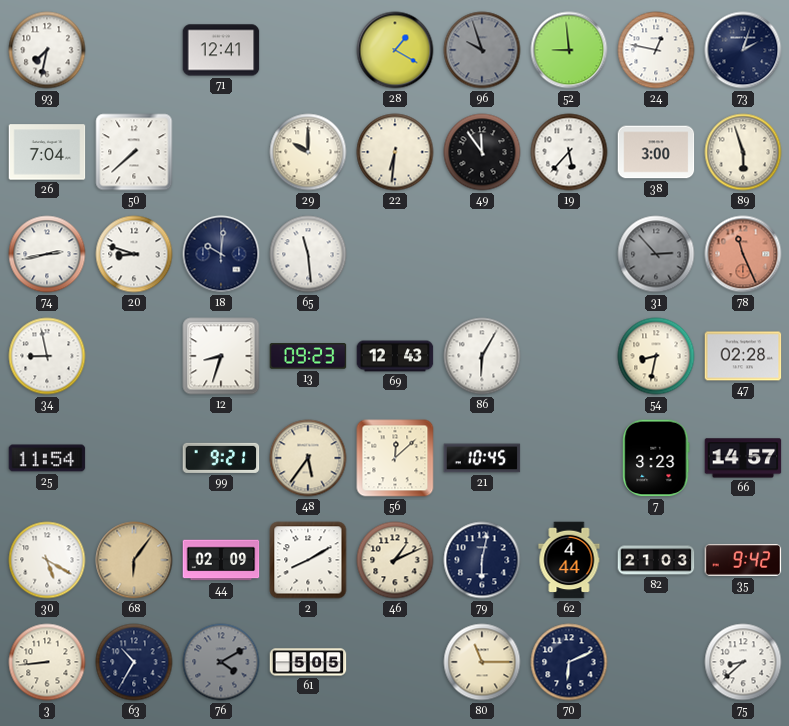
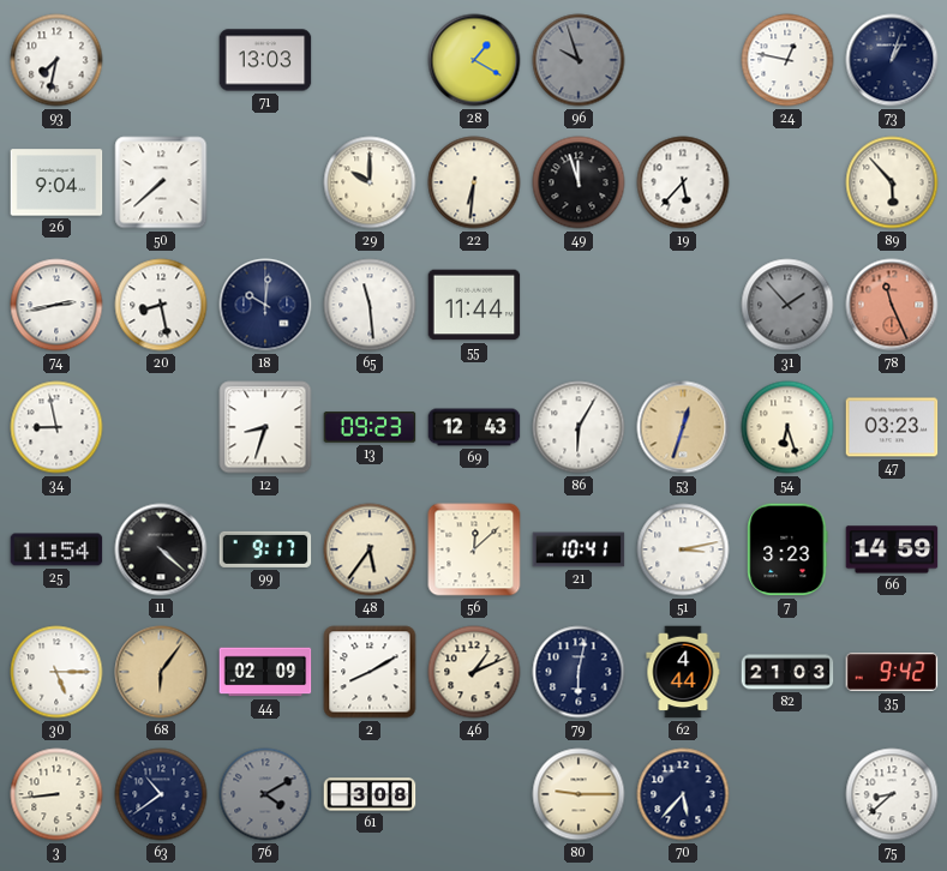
71: 12:41 -> 13:03
52: 8:59 -> none
73: 2:03 -> 1:03
26: 7:04 -> 9:04
49: 11:54 -> 11:57
38: 3:00 -> none
89: 5:57 -> 5:53
20: 8:48 -> 8:28
55: none -> 11:44
31: 2:53 -> 1:53
53: none -> 12:33
54: 8:32 -> 6:27
47: 02:28 -> 03:23
11: none -> 4:22
99: 9:21 -> 9:17
21: 10:45 -> 10:41
51: none -> 3:13
66: 14:57 -> 14:59
30: 5:20 -> 5:15
63: 10:35 -> 10:39
61: 5:05 -> 3:08
80: 11:15 -> 9:15
70: 6:11 -> 5:37
